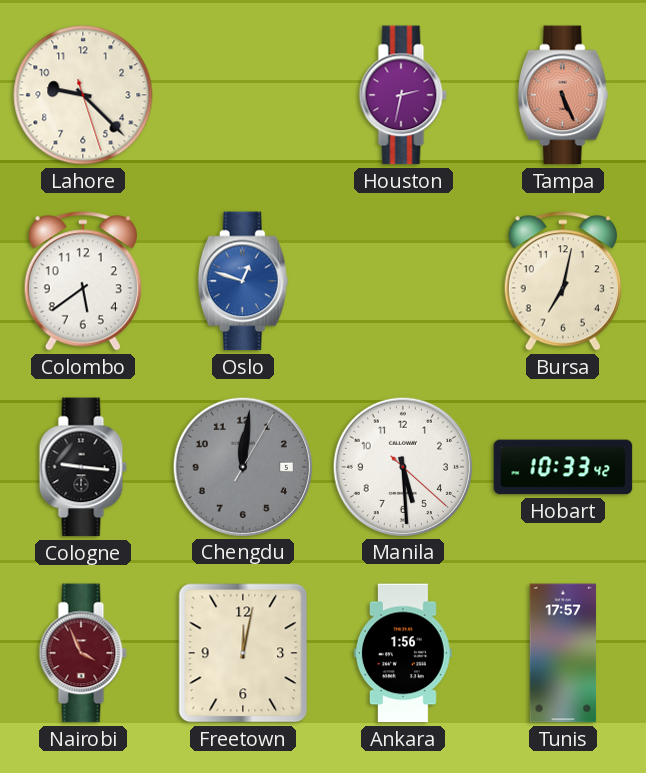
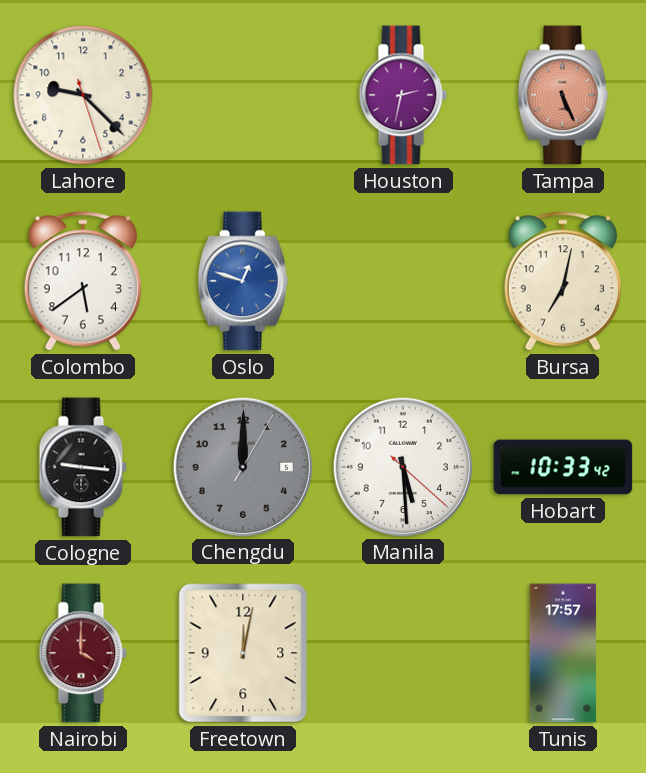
Chengdu: 12:01 -> 12:00
Nairobi: 3:56 -> 4:00
Ankara: 1:56 -> none
